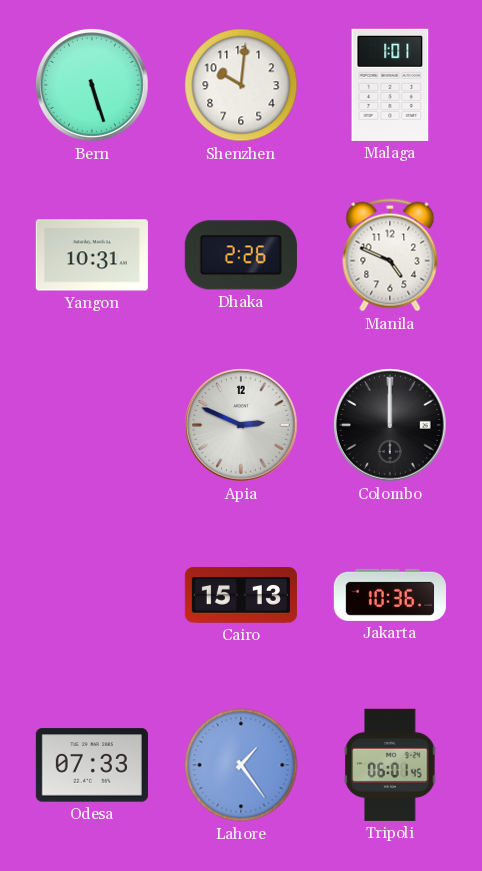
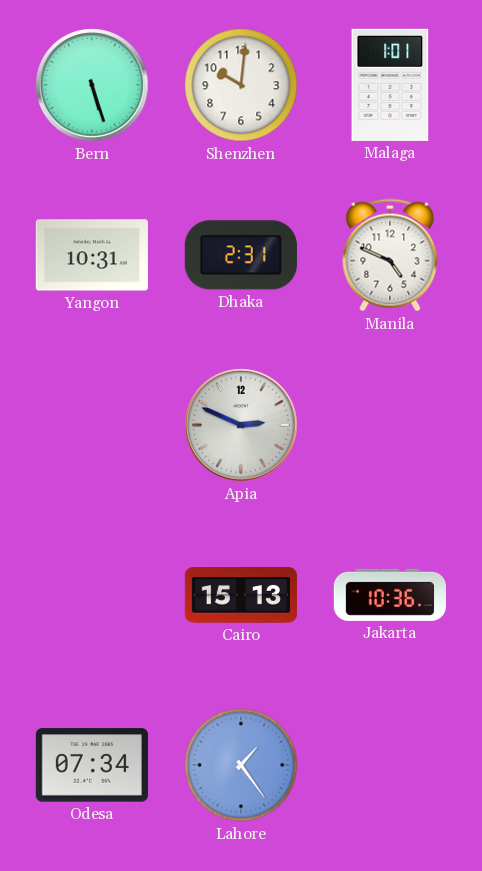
Dhaka: 2:26 -> 2:31
Colombo: 12:00 -> none
Odesa: 07:33 -> 07:34
Tripoli: 06:01 -> none
